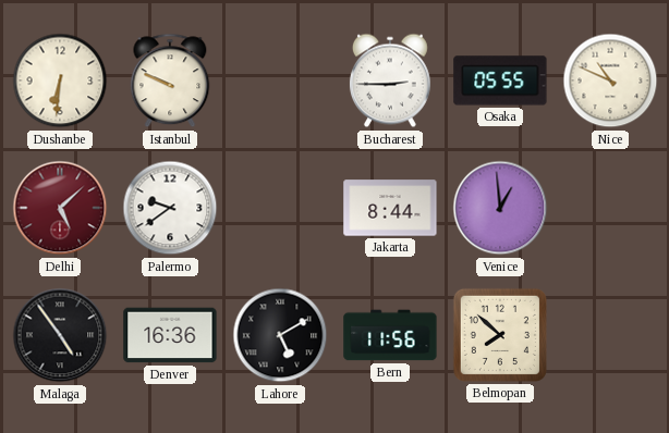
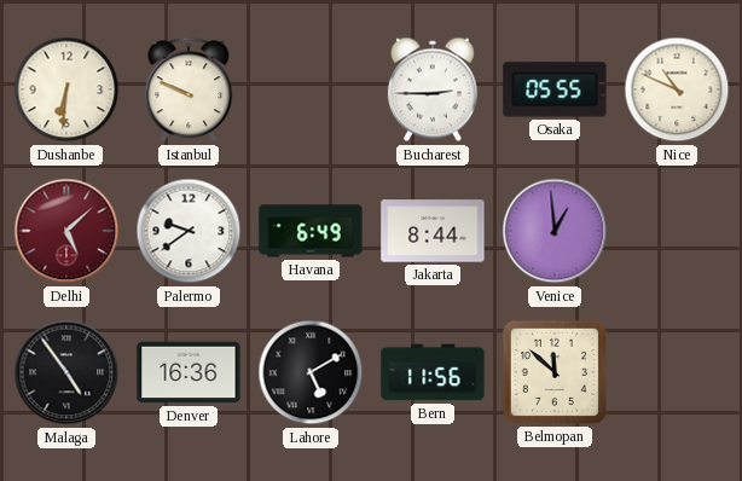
Havana: none -> 6:49
Belmopan: 7:52 -> 11:52
